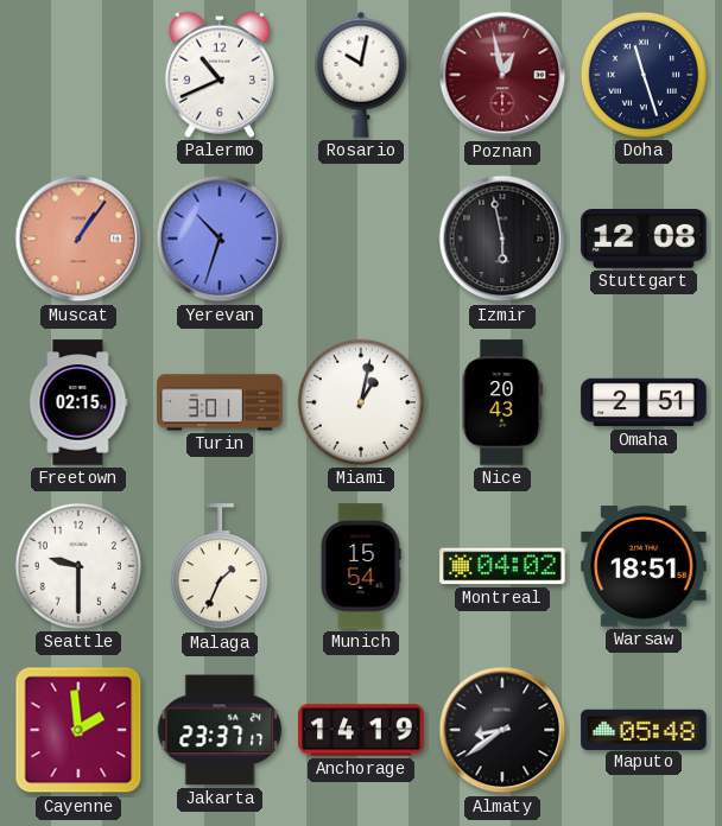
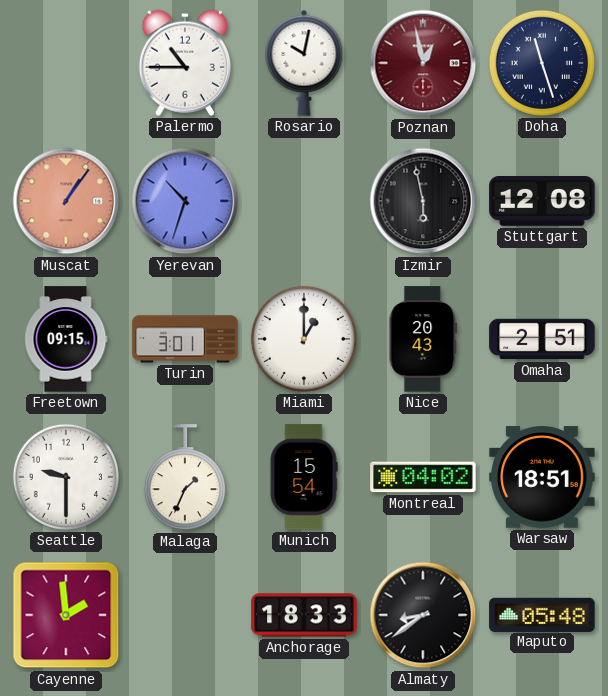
Palermo: 10:41 -> 10:45
Freetown: 02:15 -> 09:15
Miami: 1:02 -> 1:00
Jakarta: 23:37 -> none
Anchorage: 14:19 -> 18:33
